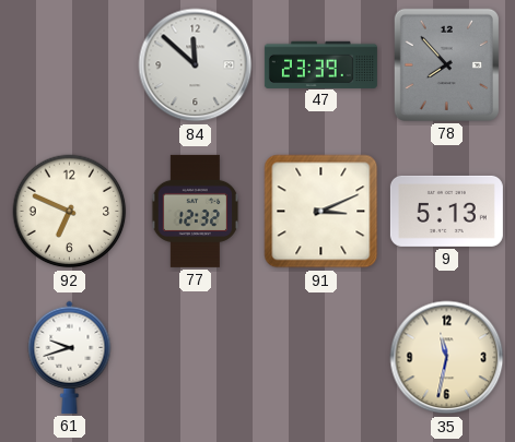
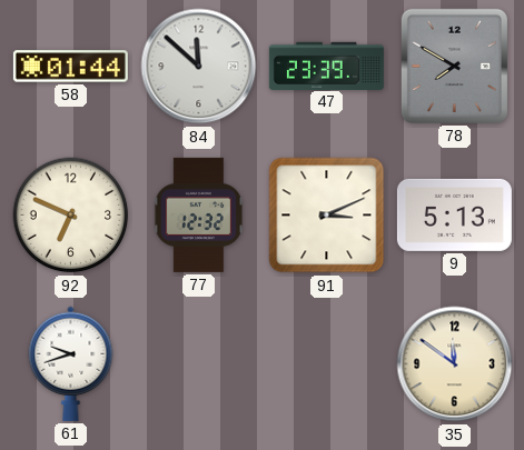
58: none -> 01:44
78: 7:53 -> 7:50
35: 11:32 -> 11:51
